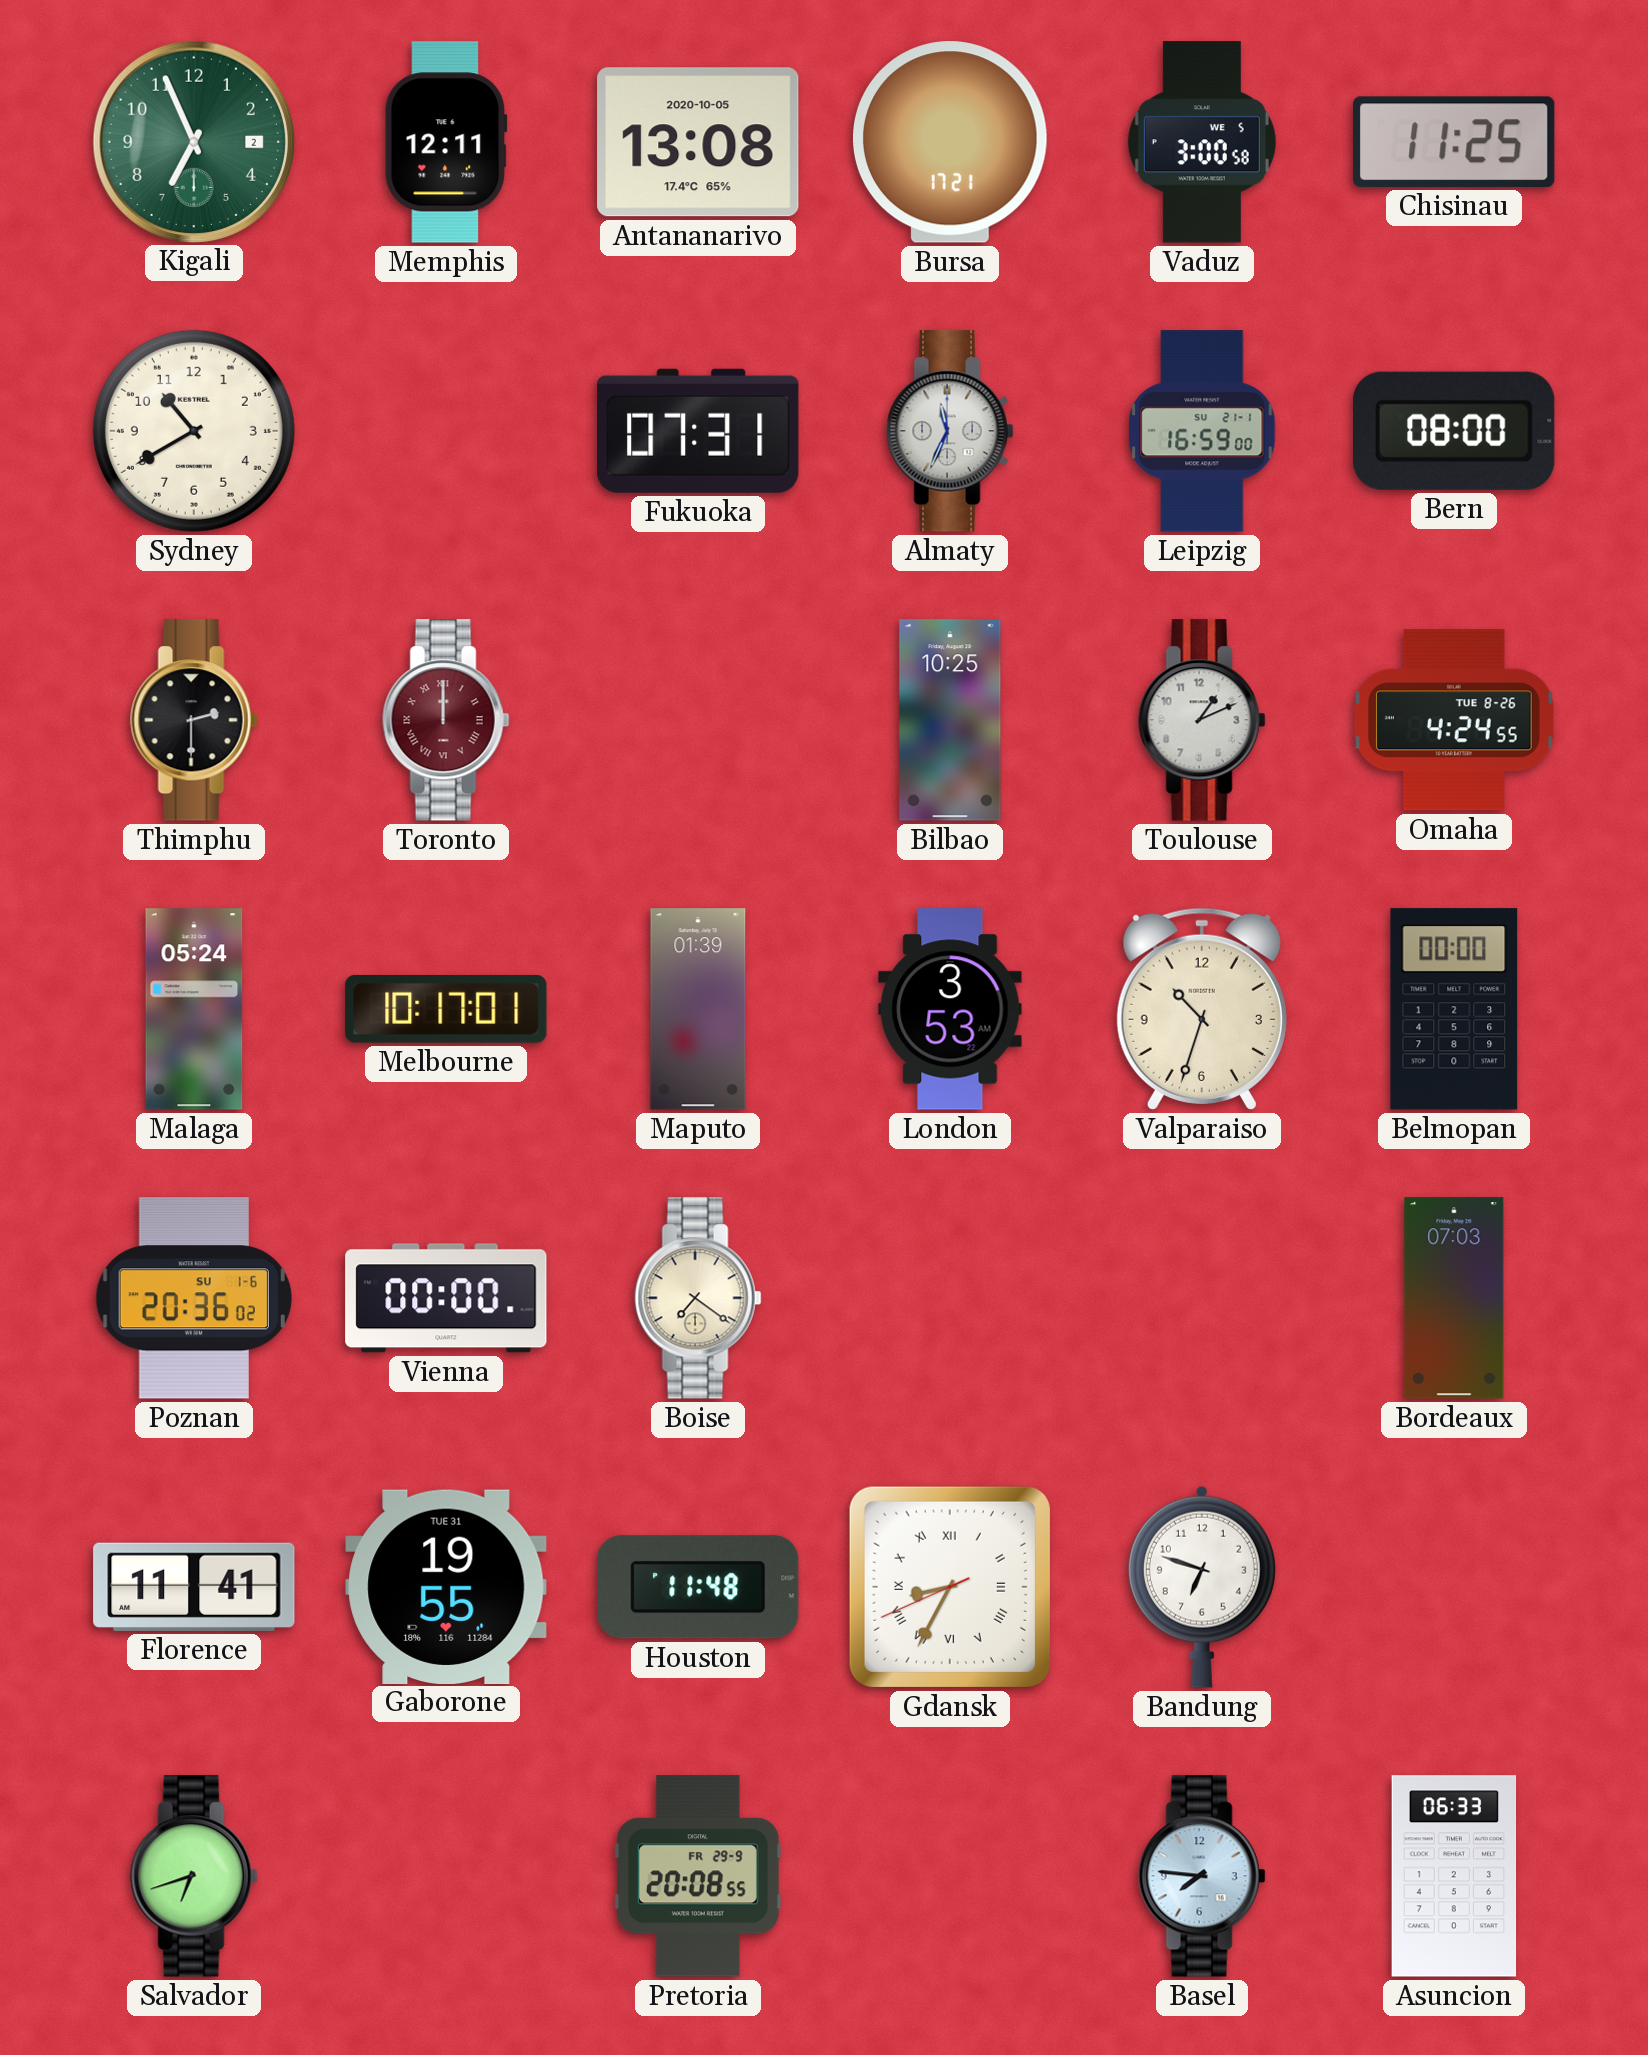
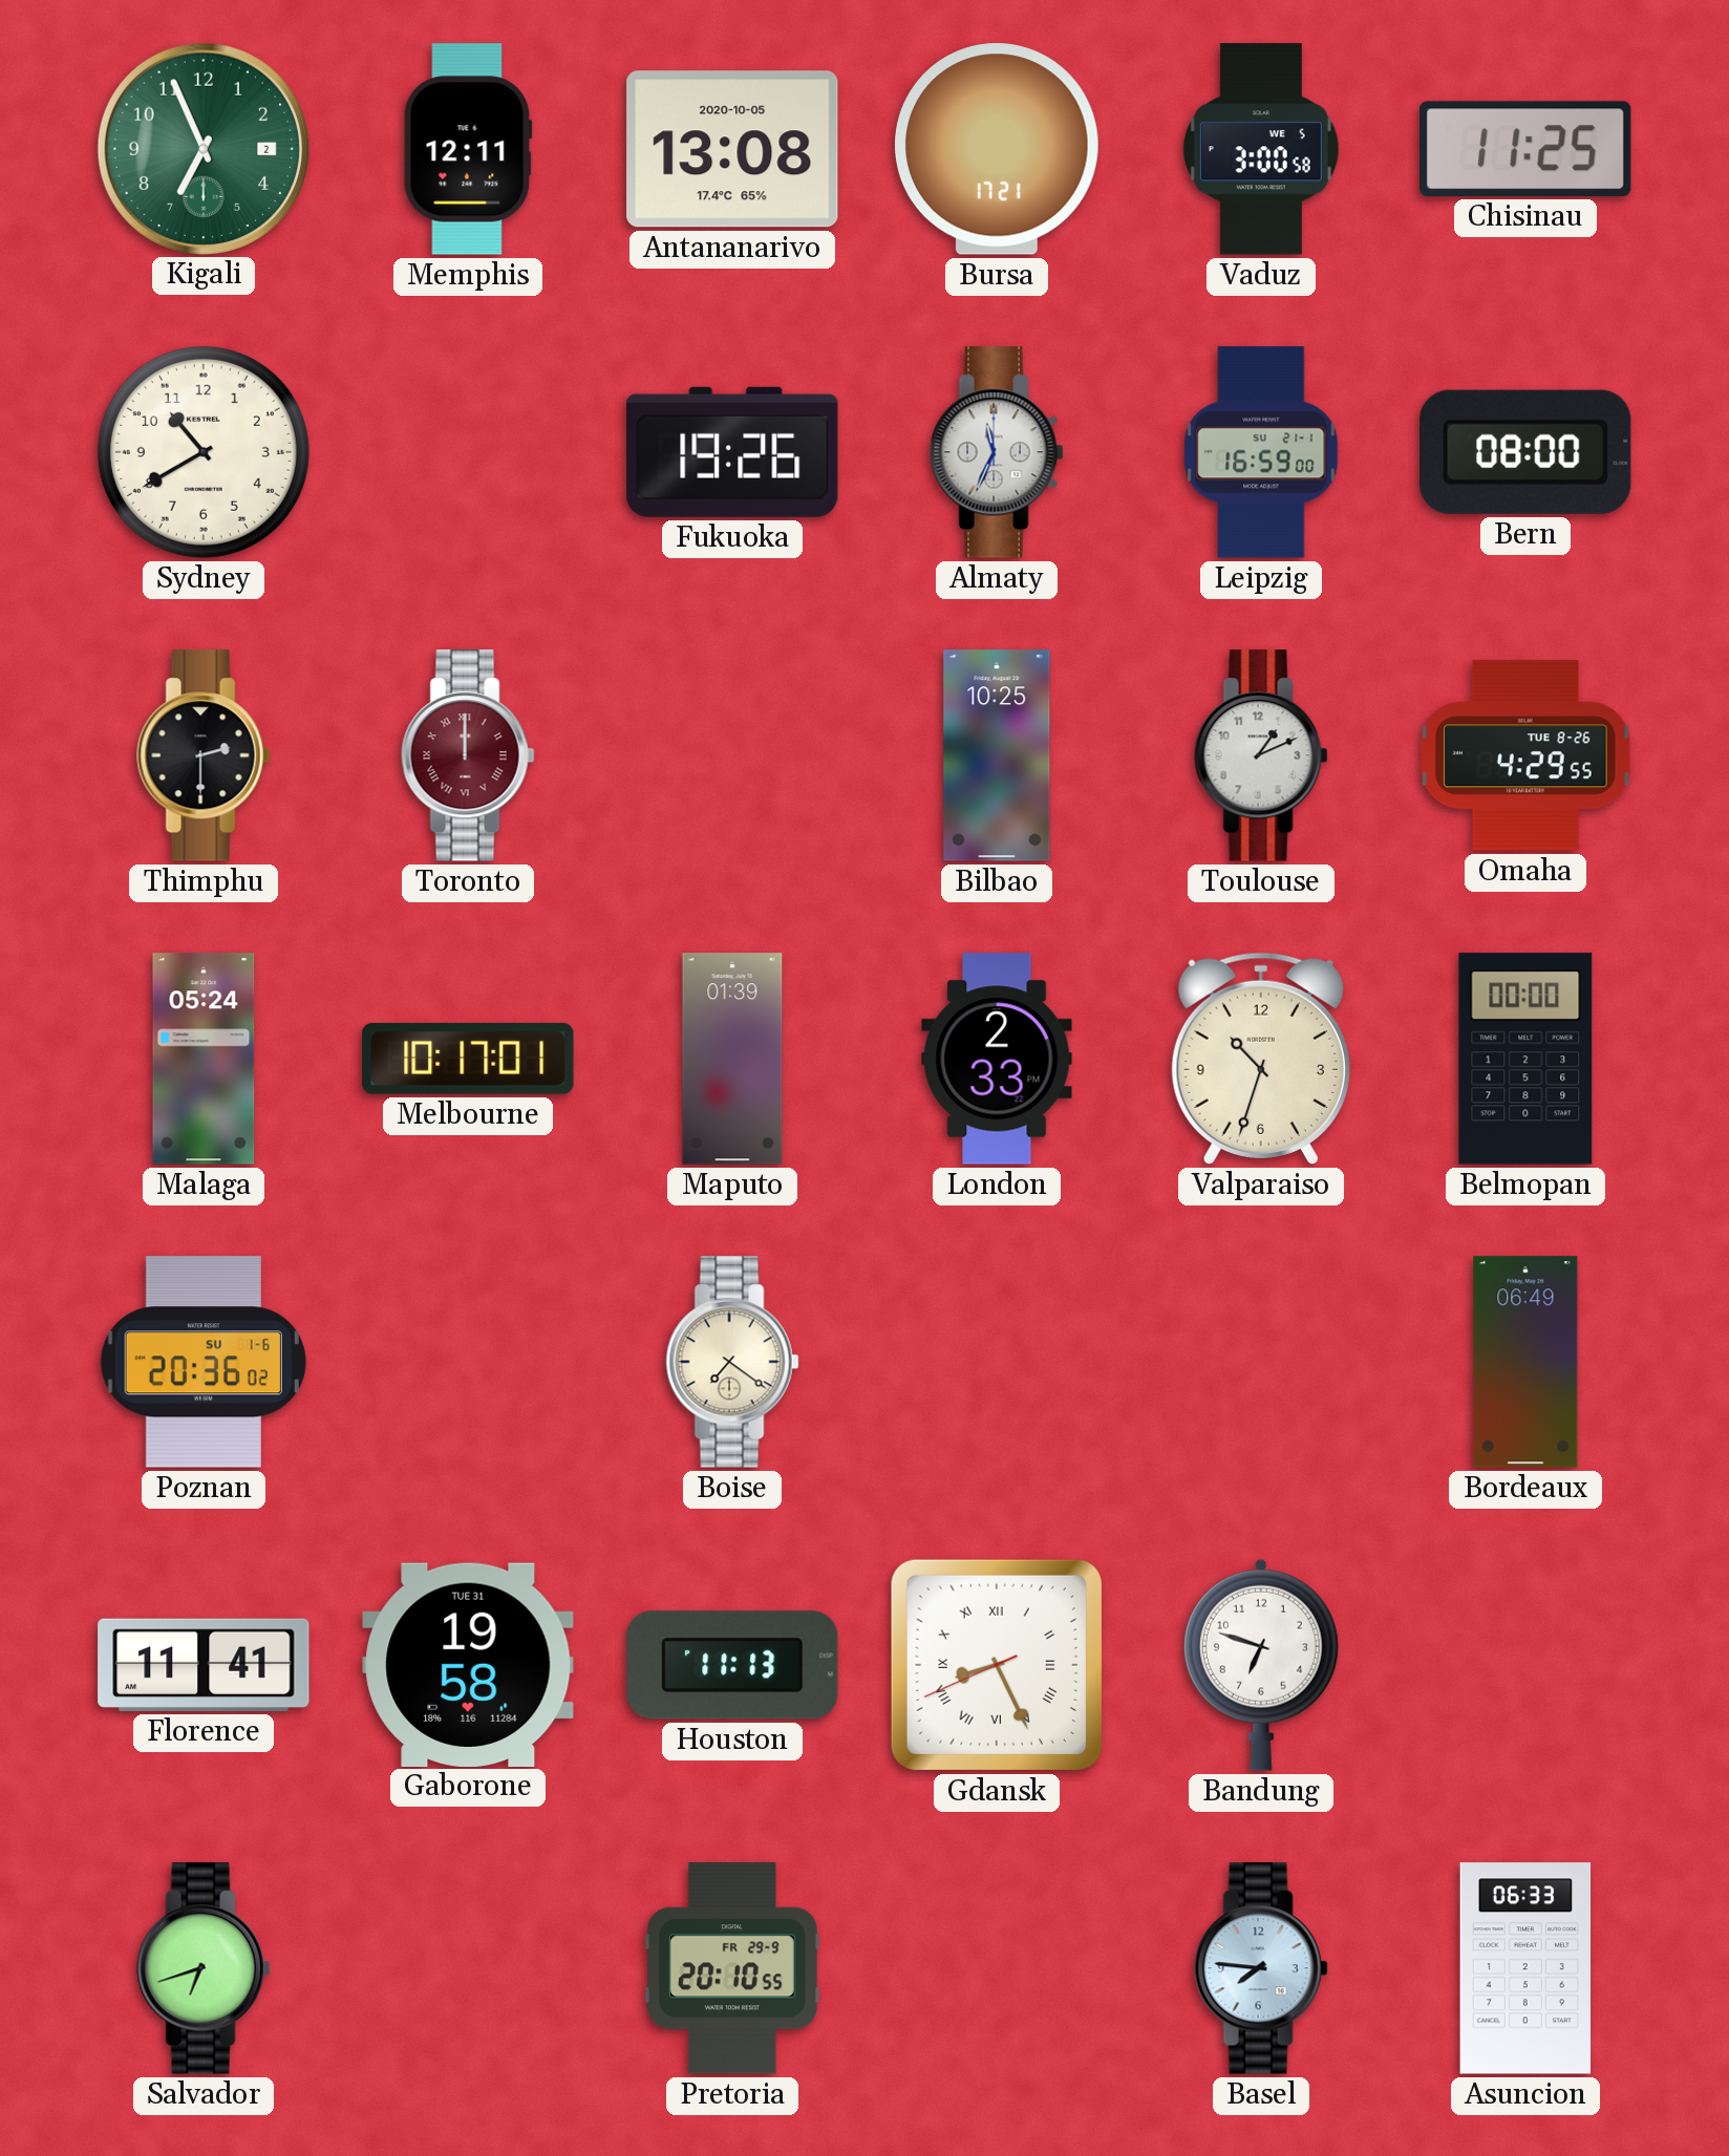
Fukuoka: 07:31 -> 19:26
Omaha: 4:24 -> 4:29
London: 3:53 -> 2:33
Vienna: 00:00 -> none
Bordeaux: 07:03 -> 06:49
Gaborone: 19:55 -> 19:58
Houston: 11:48 -> 11:13
Gdansk: 8:34 -> 8:25
Pretoria: 20:08 -> 20:10
